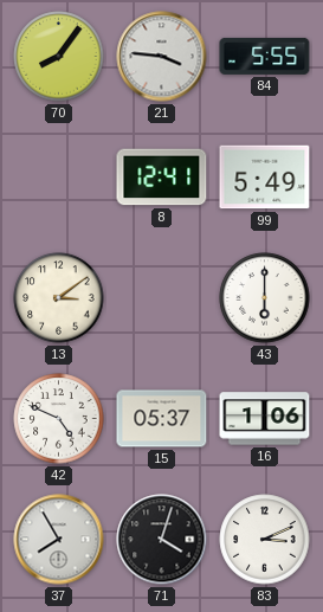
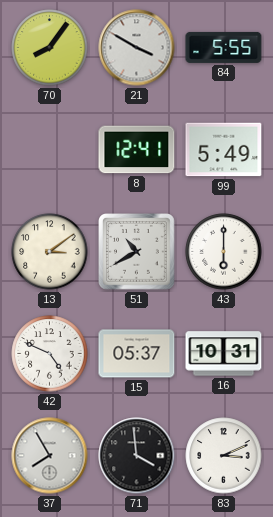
21: 3:46 -> 3:50
51: none -> 10:40
16: 1:06 -> 10:31
71: 4:03 -> 3:59
